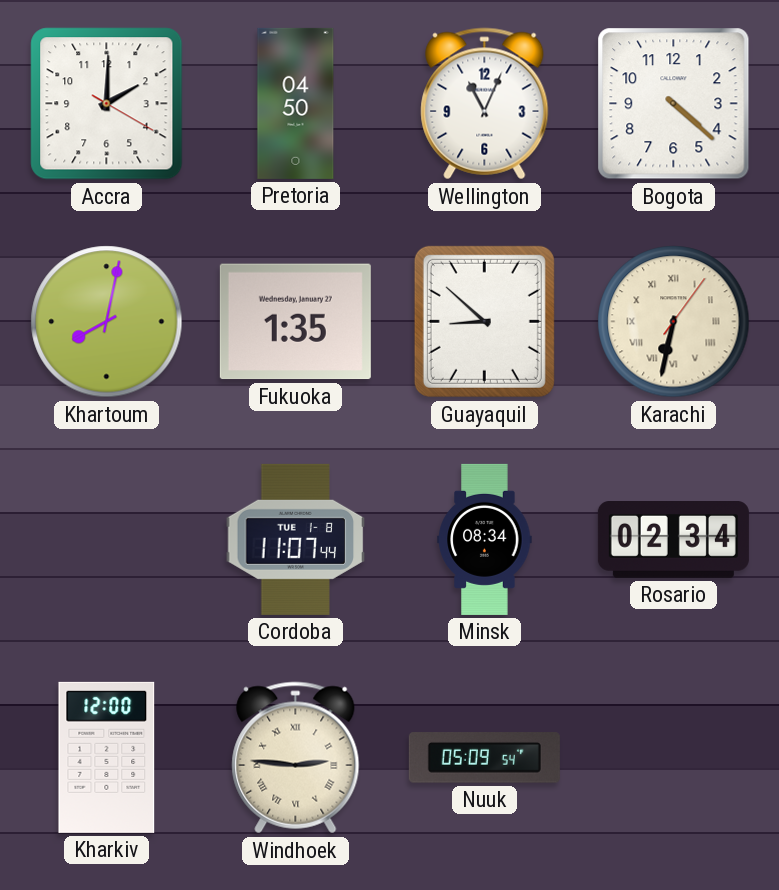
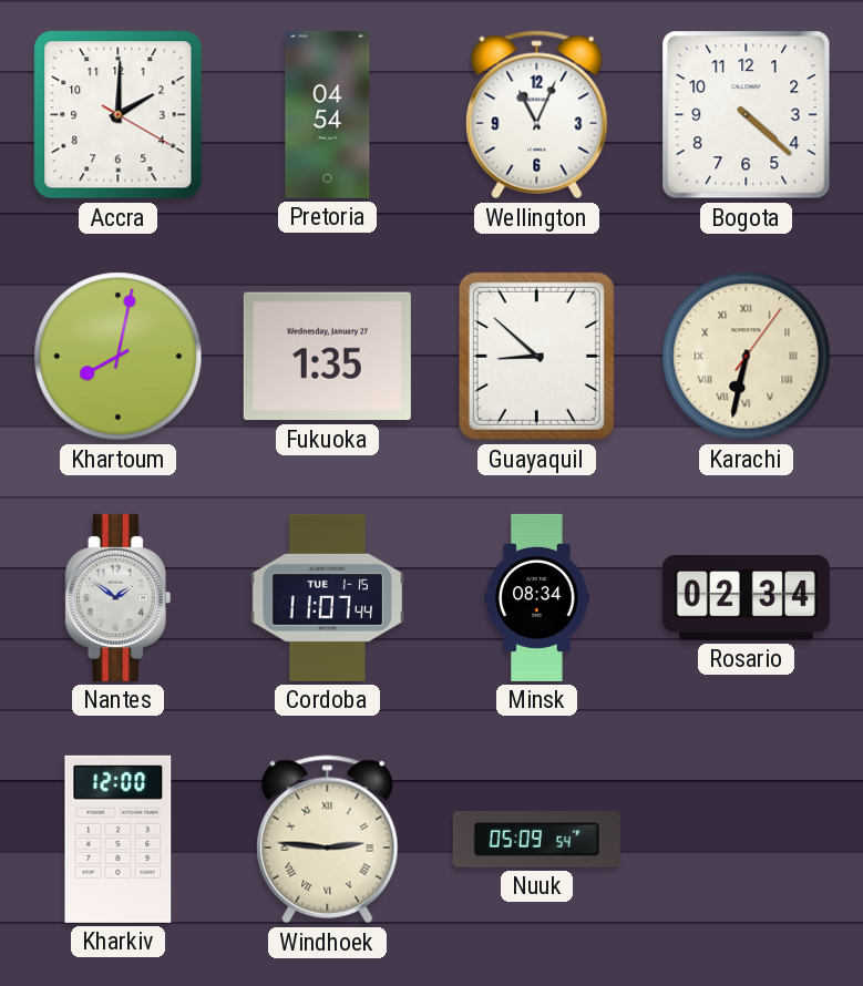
Pretoria: 04:50 -> 04:54
Nantes: none -> 1:51
Cordoba date: TUE 1-8 -> TUE 1-15
